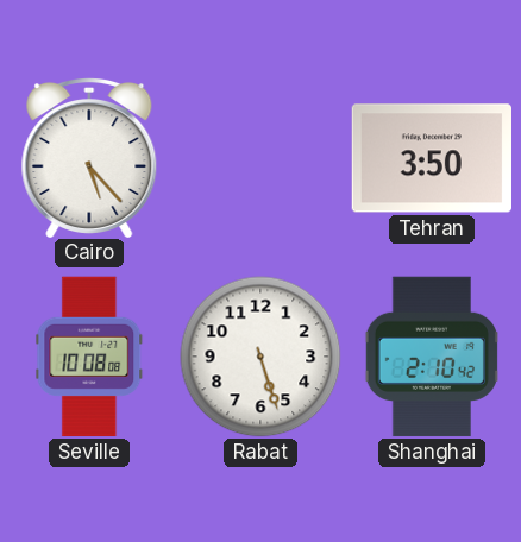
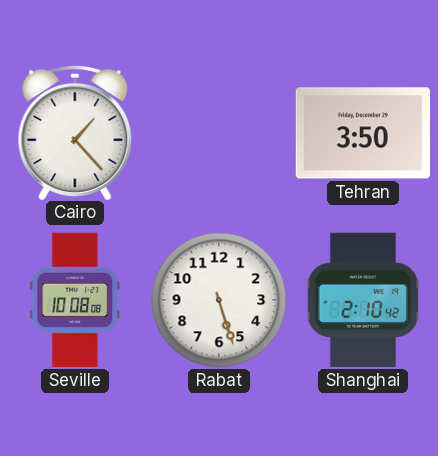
Cairo: 5:23 -> 1:23
